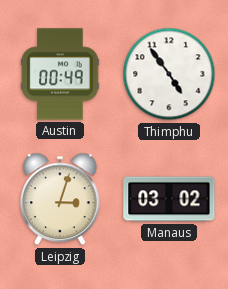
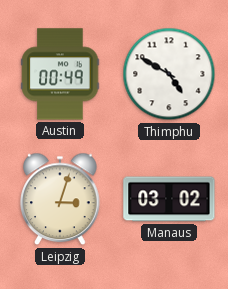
Thimphu: 4:54 -> 4:50
